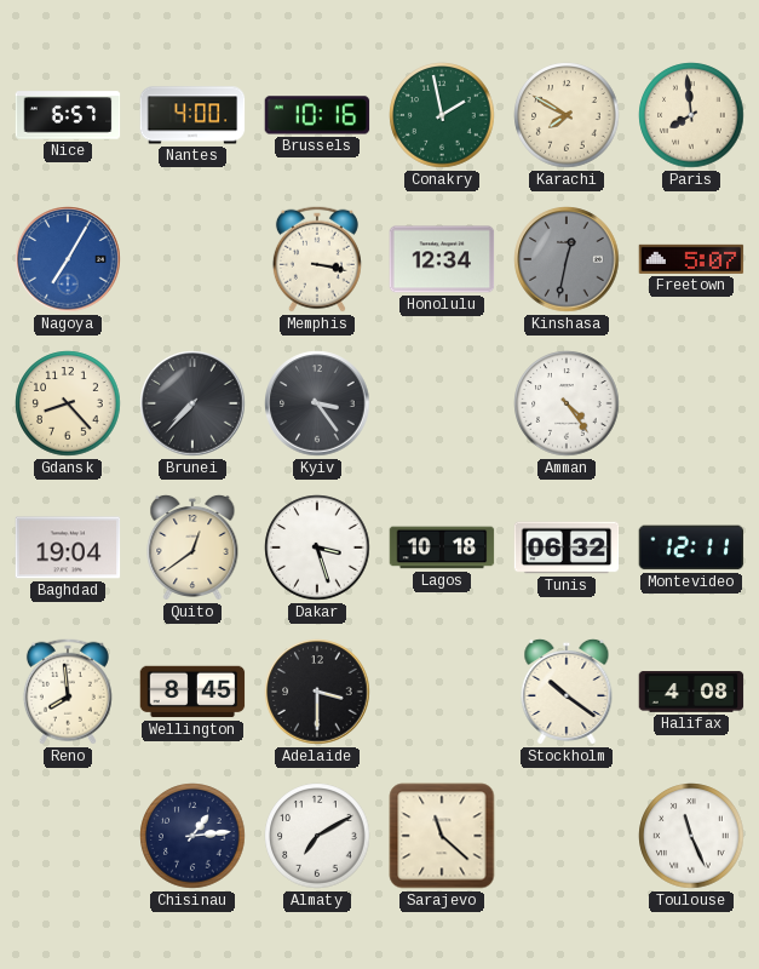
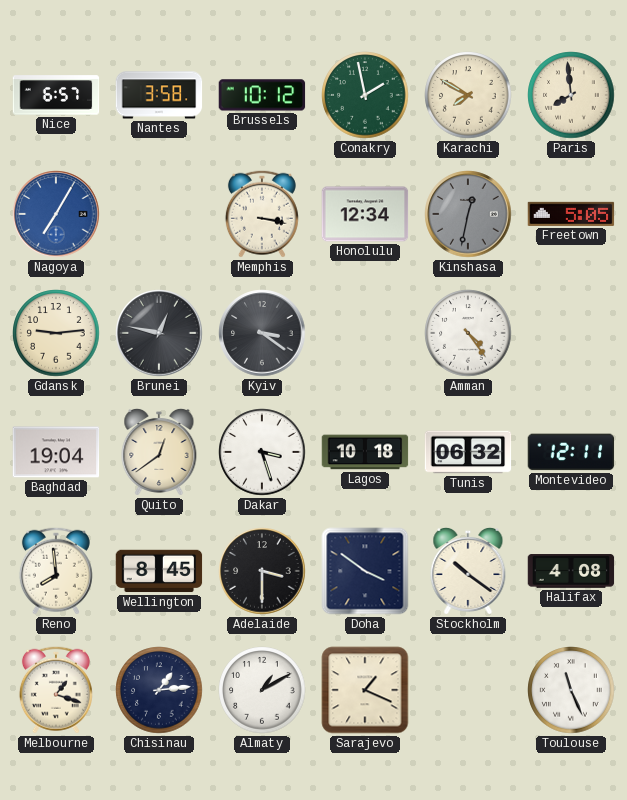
Nantes: 4:00 -> 3:58
Brussels: 10:16 -> 10:12
Freetown: 5:07 -> 5:05
Gdansk: 8:23 -> 9:14
Brunei: 7:37 -> 12:47
Kyiv: 3:24 -> 3:21
Doha: none -> 3:51
Melbourne: none -> 1:18
Almaty: 7:10 -> 1:10
Sarajevo: 11:22 -> 1:19
